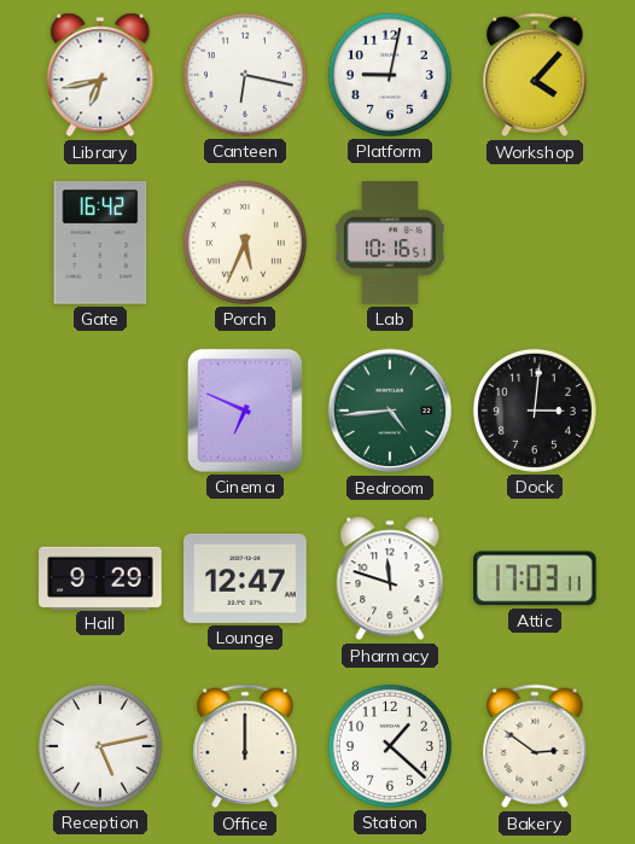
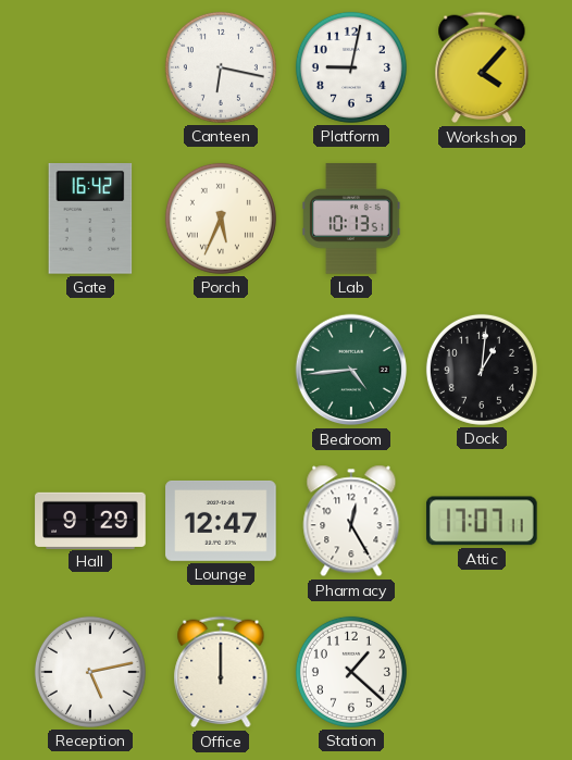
Library: 6:43 -> none
Lab: 10:16 -> 10:13
Cinema: 6:49 -> none
Dock: 3:01 -> 1:01
Pharmacy: 11:48 -> 12:25
Attic: 17:03 -> 17:07
Bakery: 2:51 -> none
